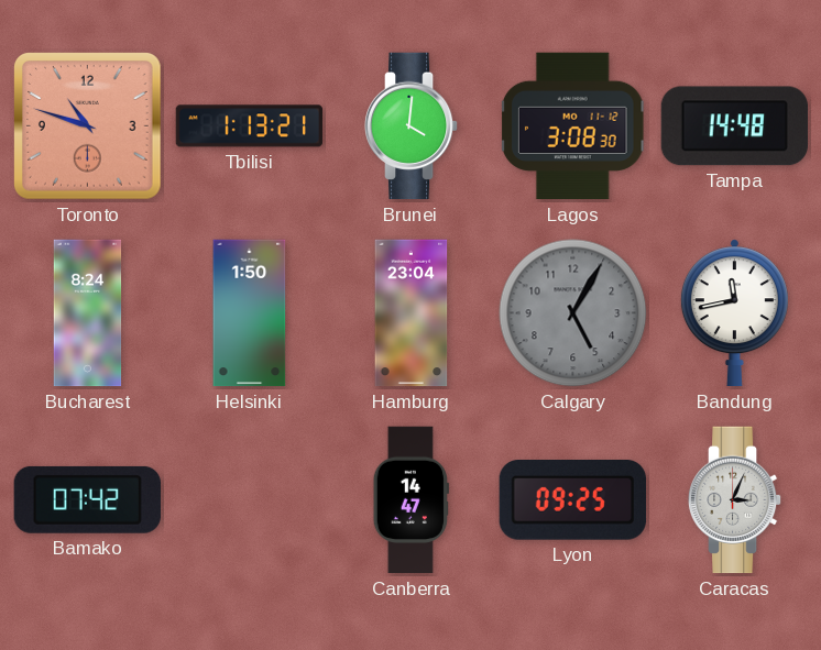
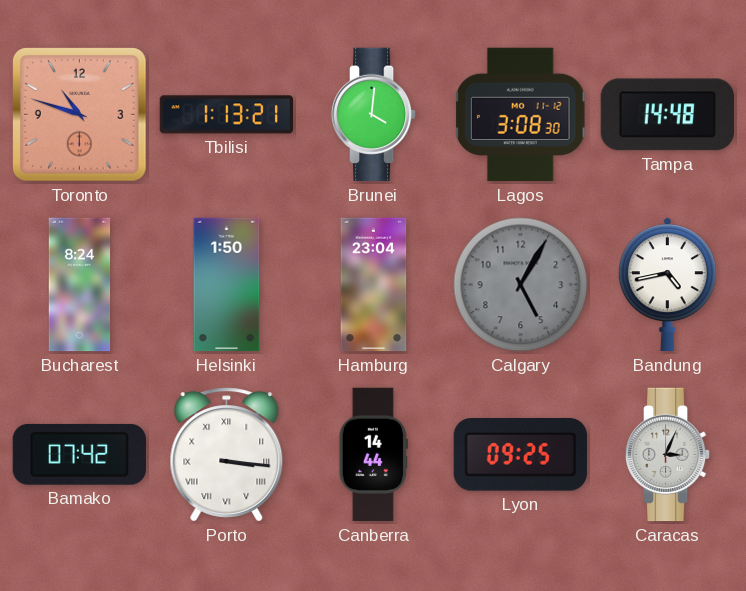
Bandung: 11:43 -> 4:43
Porto: none -> 3:16
Canberra: 14:47 -> 14:44
